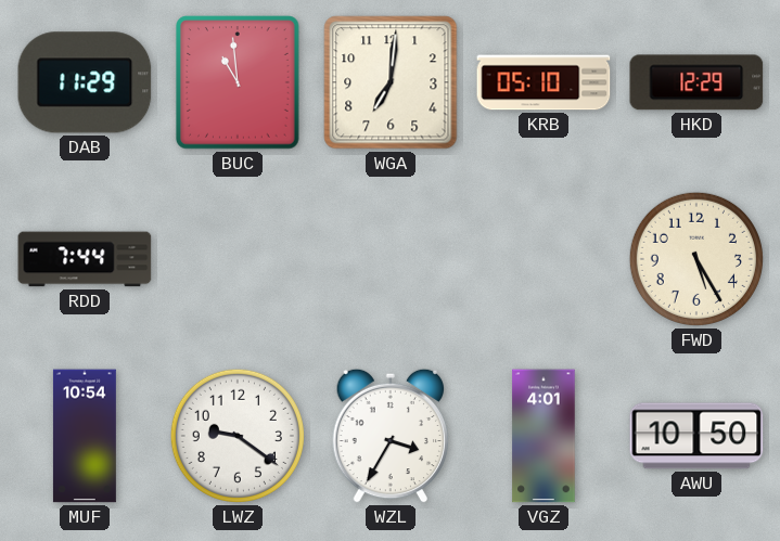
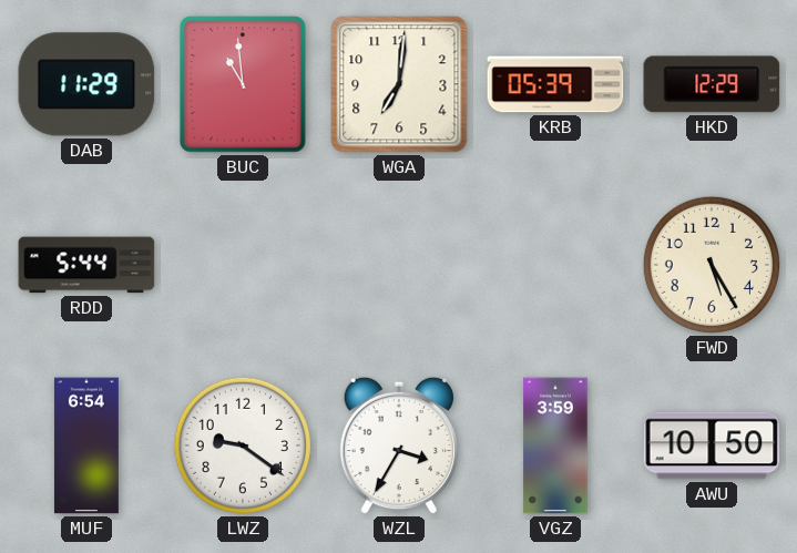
KRB: 05:10 -> 05:39
RDD: 7:44 -> 5:44
MUF: 10:54 -> 6:54
VGZ: 4:01 -> 3:59
